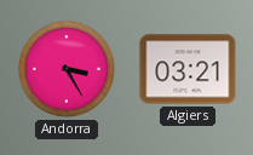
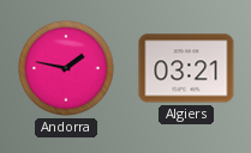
Andorra: 3:25 -> 1:47
